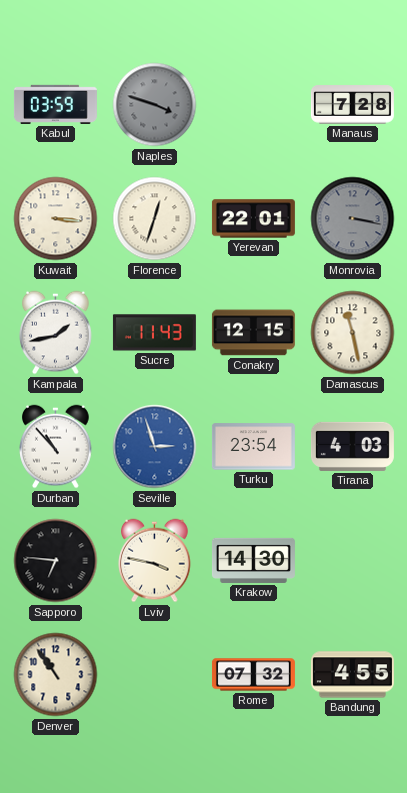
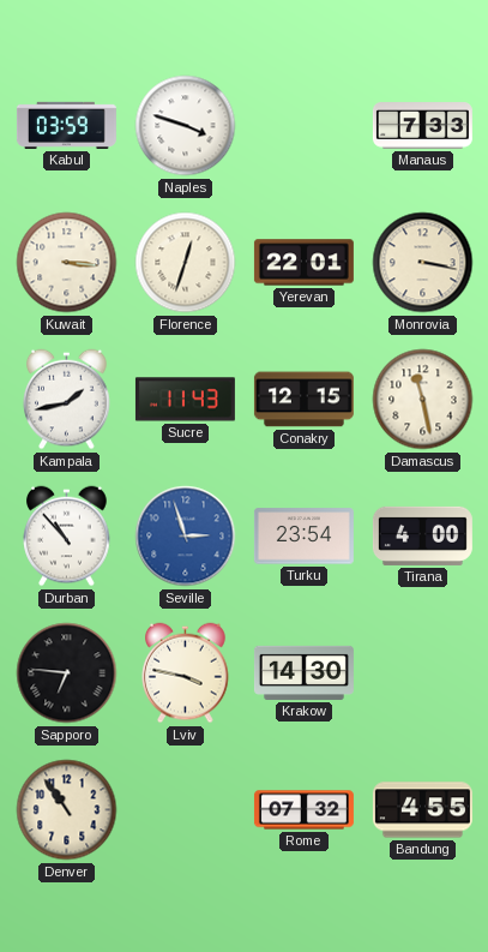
Naples dial: grey -> white
Manaus: 7:28 -> 7:33
Monrovia dial: grey -> cream
Tirana: 4:03 -> 4:00
